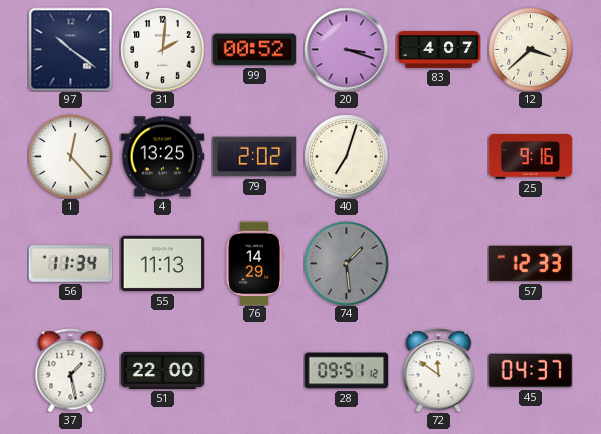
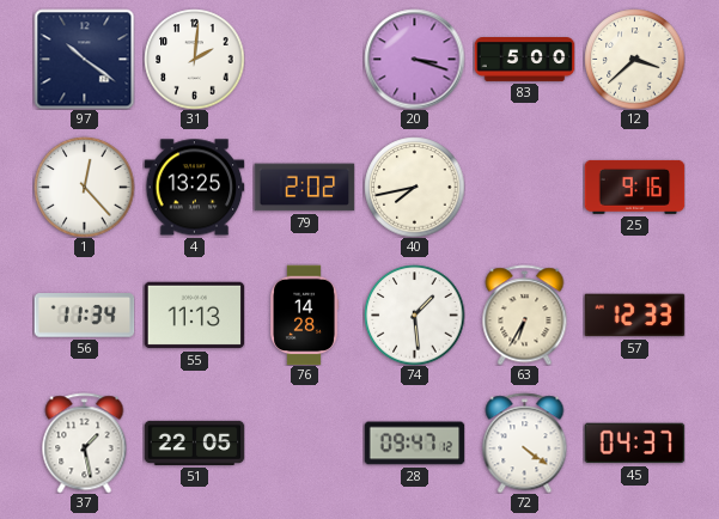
99: 00:52 -> none
83: 4:07 -> 5:00
40: 7:03 -> 7:43
76: 14:29 -> 14:28
74 dial: grey -> white
63: none -> 6:35
51: 22:00 -> 22:05
28: 09:51 -> 09:47
72: 11:51 -> 4:21
